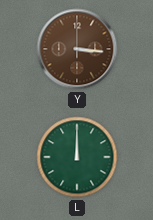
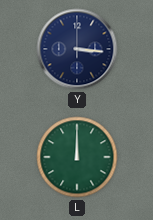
Y dial: brown -> navy
